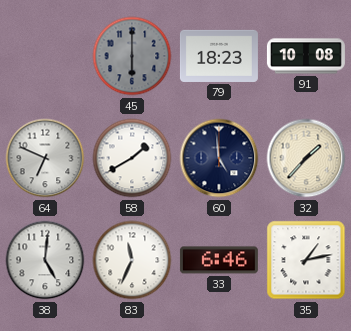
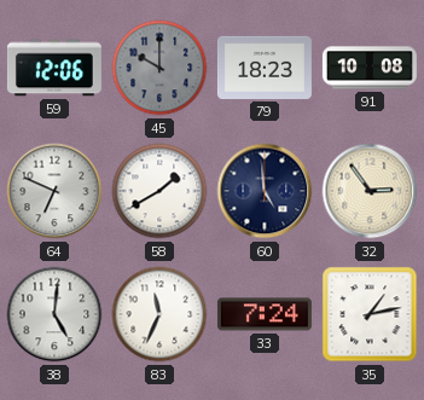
59: none -> 12:06
45: 6:00 -> 10:00
32: 1:37 -> 2:54
33: 6:46 -> 7:24
